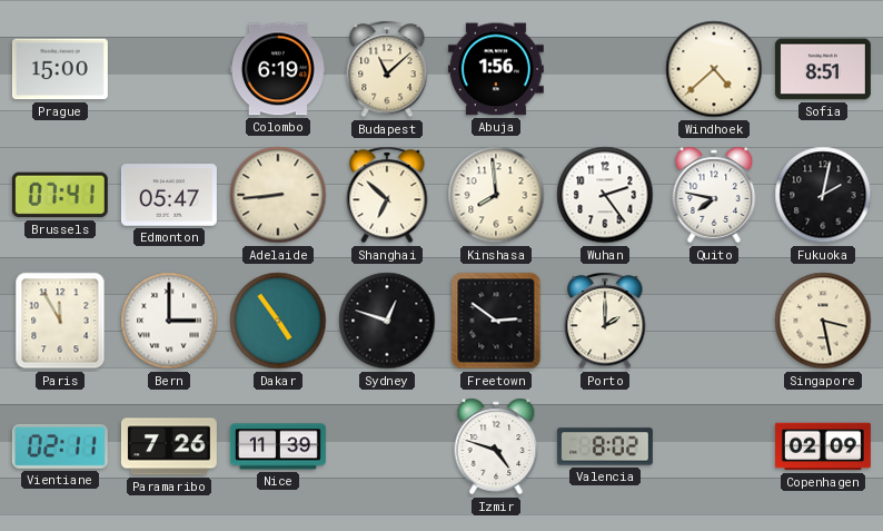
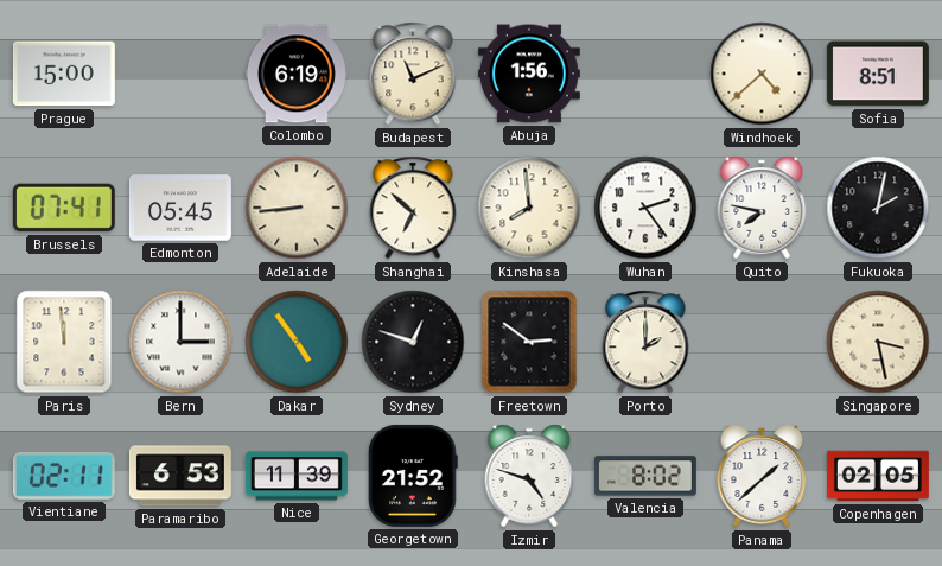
Budapest: 11:08 -> 11:11
Edmonton: 05:47 -> 05:45
Paris: 11:55 -> 11:59
Paramaribo: 7:26 -> 6:53
Georgetown: none -> 21:52
Panama: none -> 1:38
Copenhagen: 02:09 -> 02:05
